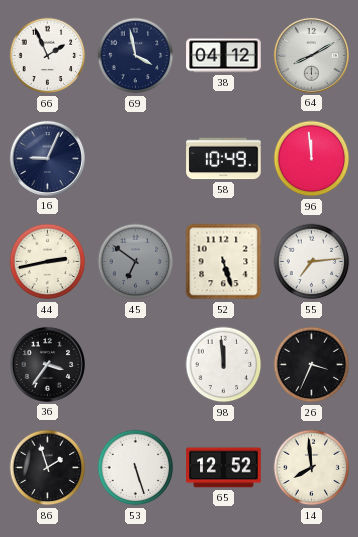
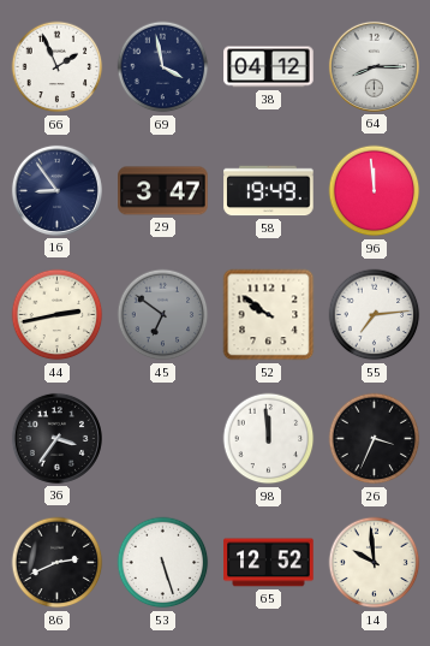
64: 8:10 -> 8:15
16: 9:04 -> 8:54
29: none -> 3:47
58: 10:49 -> 19:49
52: 5:27 -> 9:51
86: 1:57 -> 2:41
14: 7:59 -> 9:59
